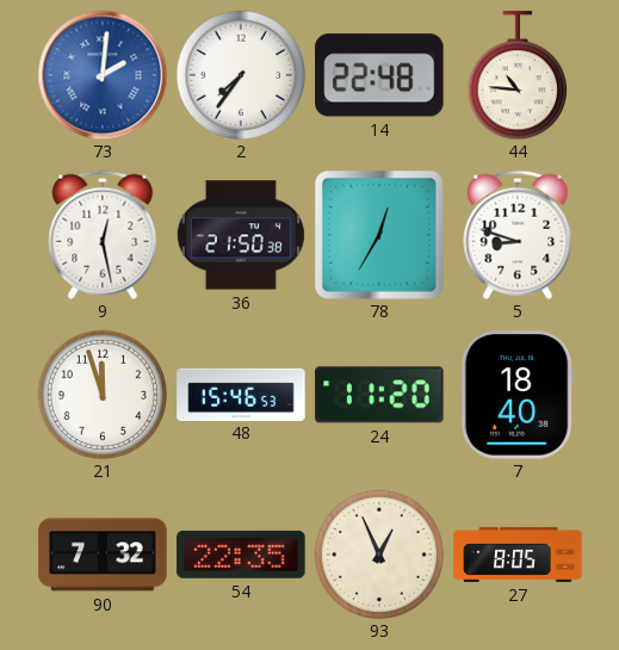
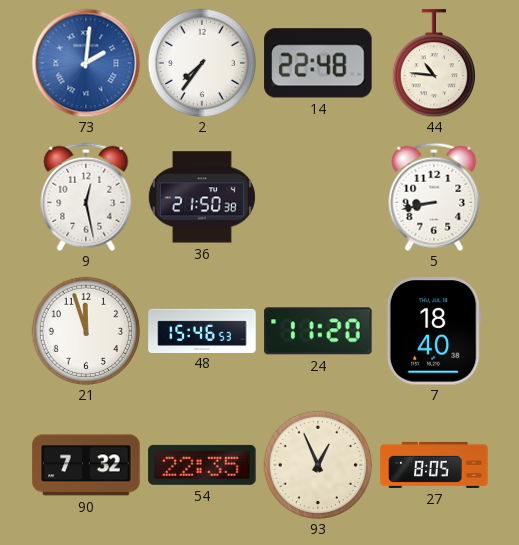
78: 12:35 -> none
5: 8:48 -> 8:43
